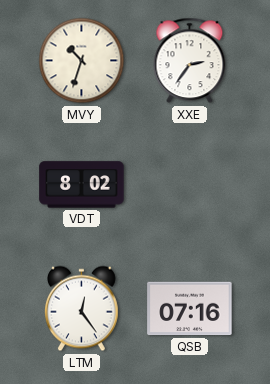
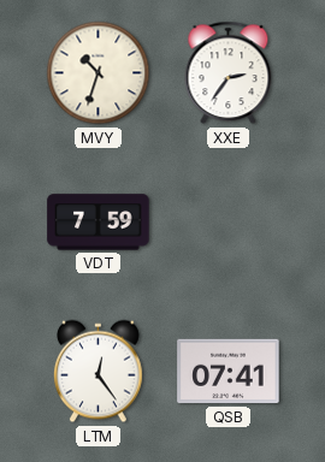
VDT: 8:02 -> 7:59
QSB: 07:16 -> 07:41
